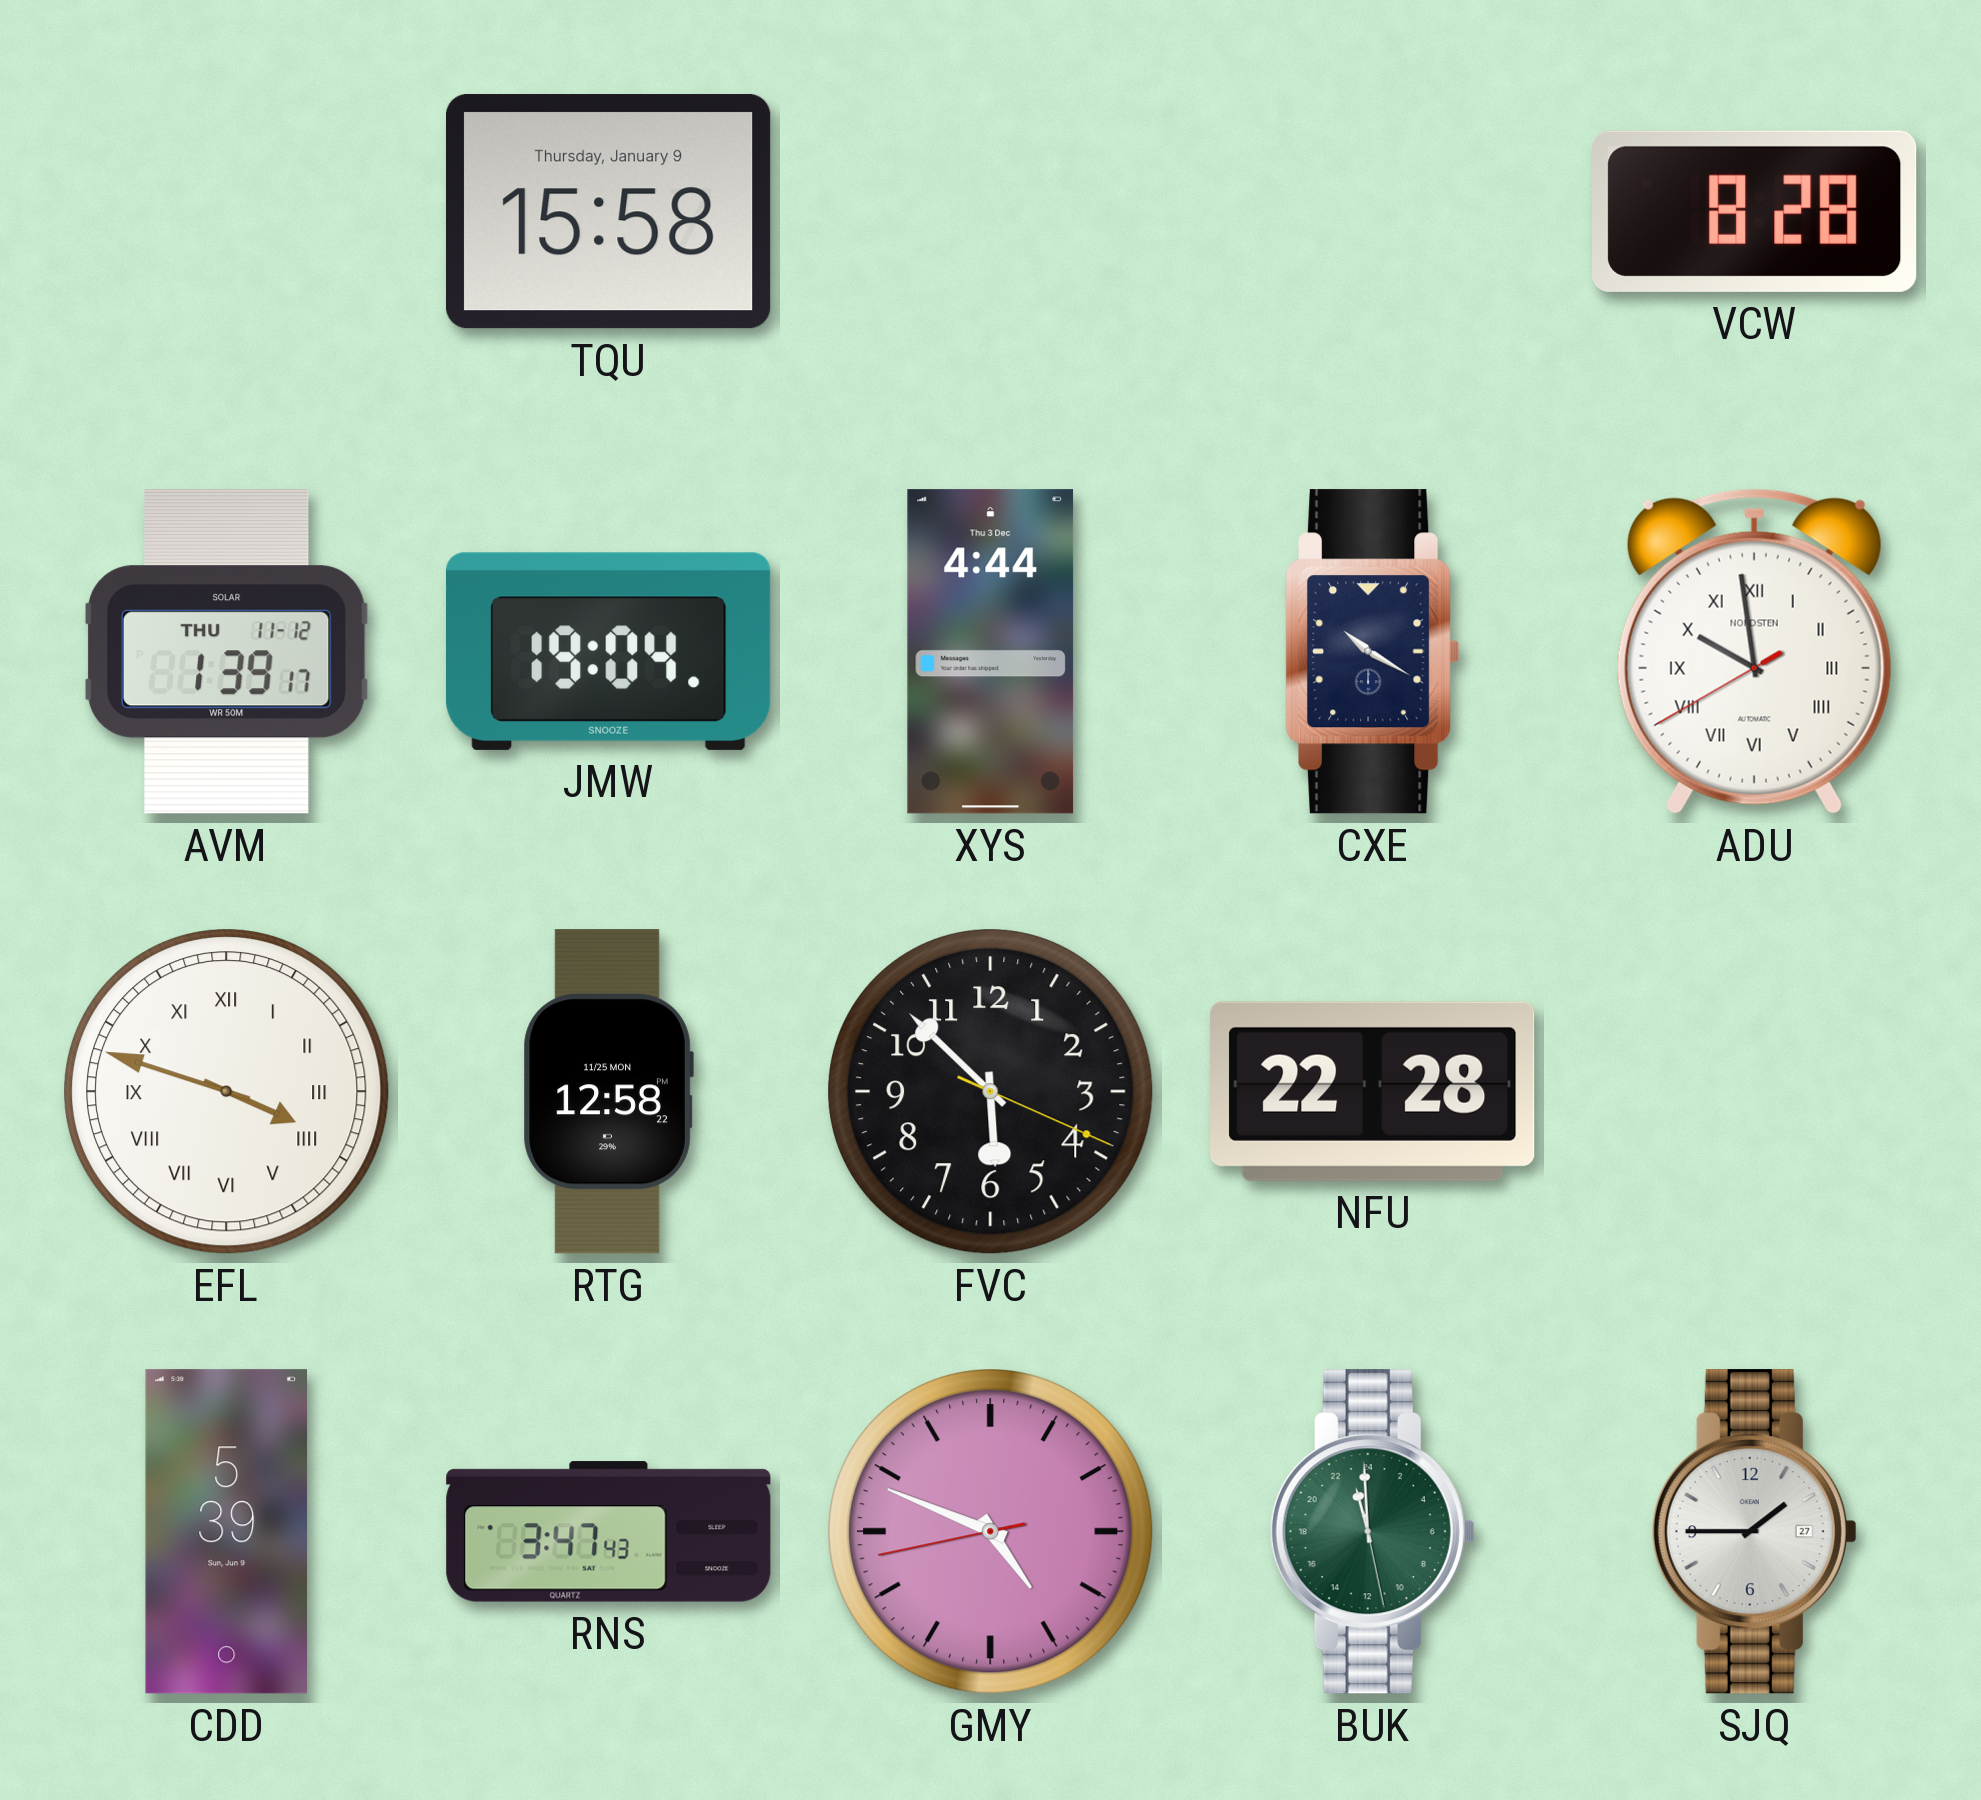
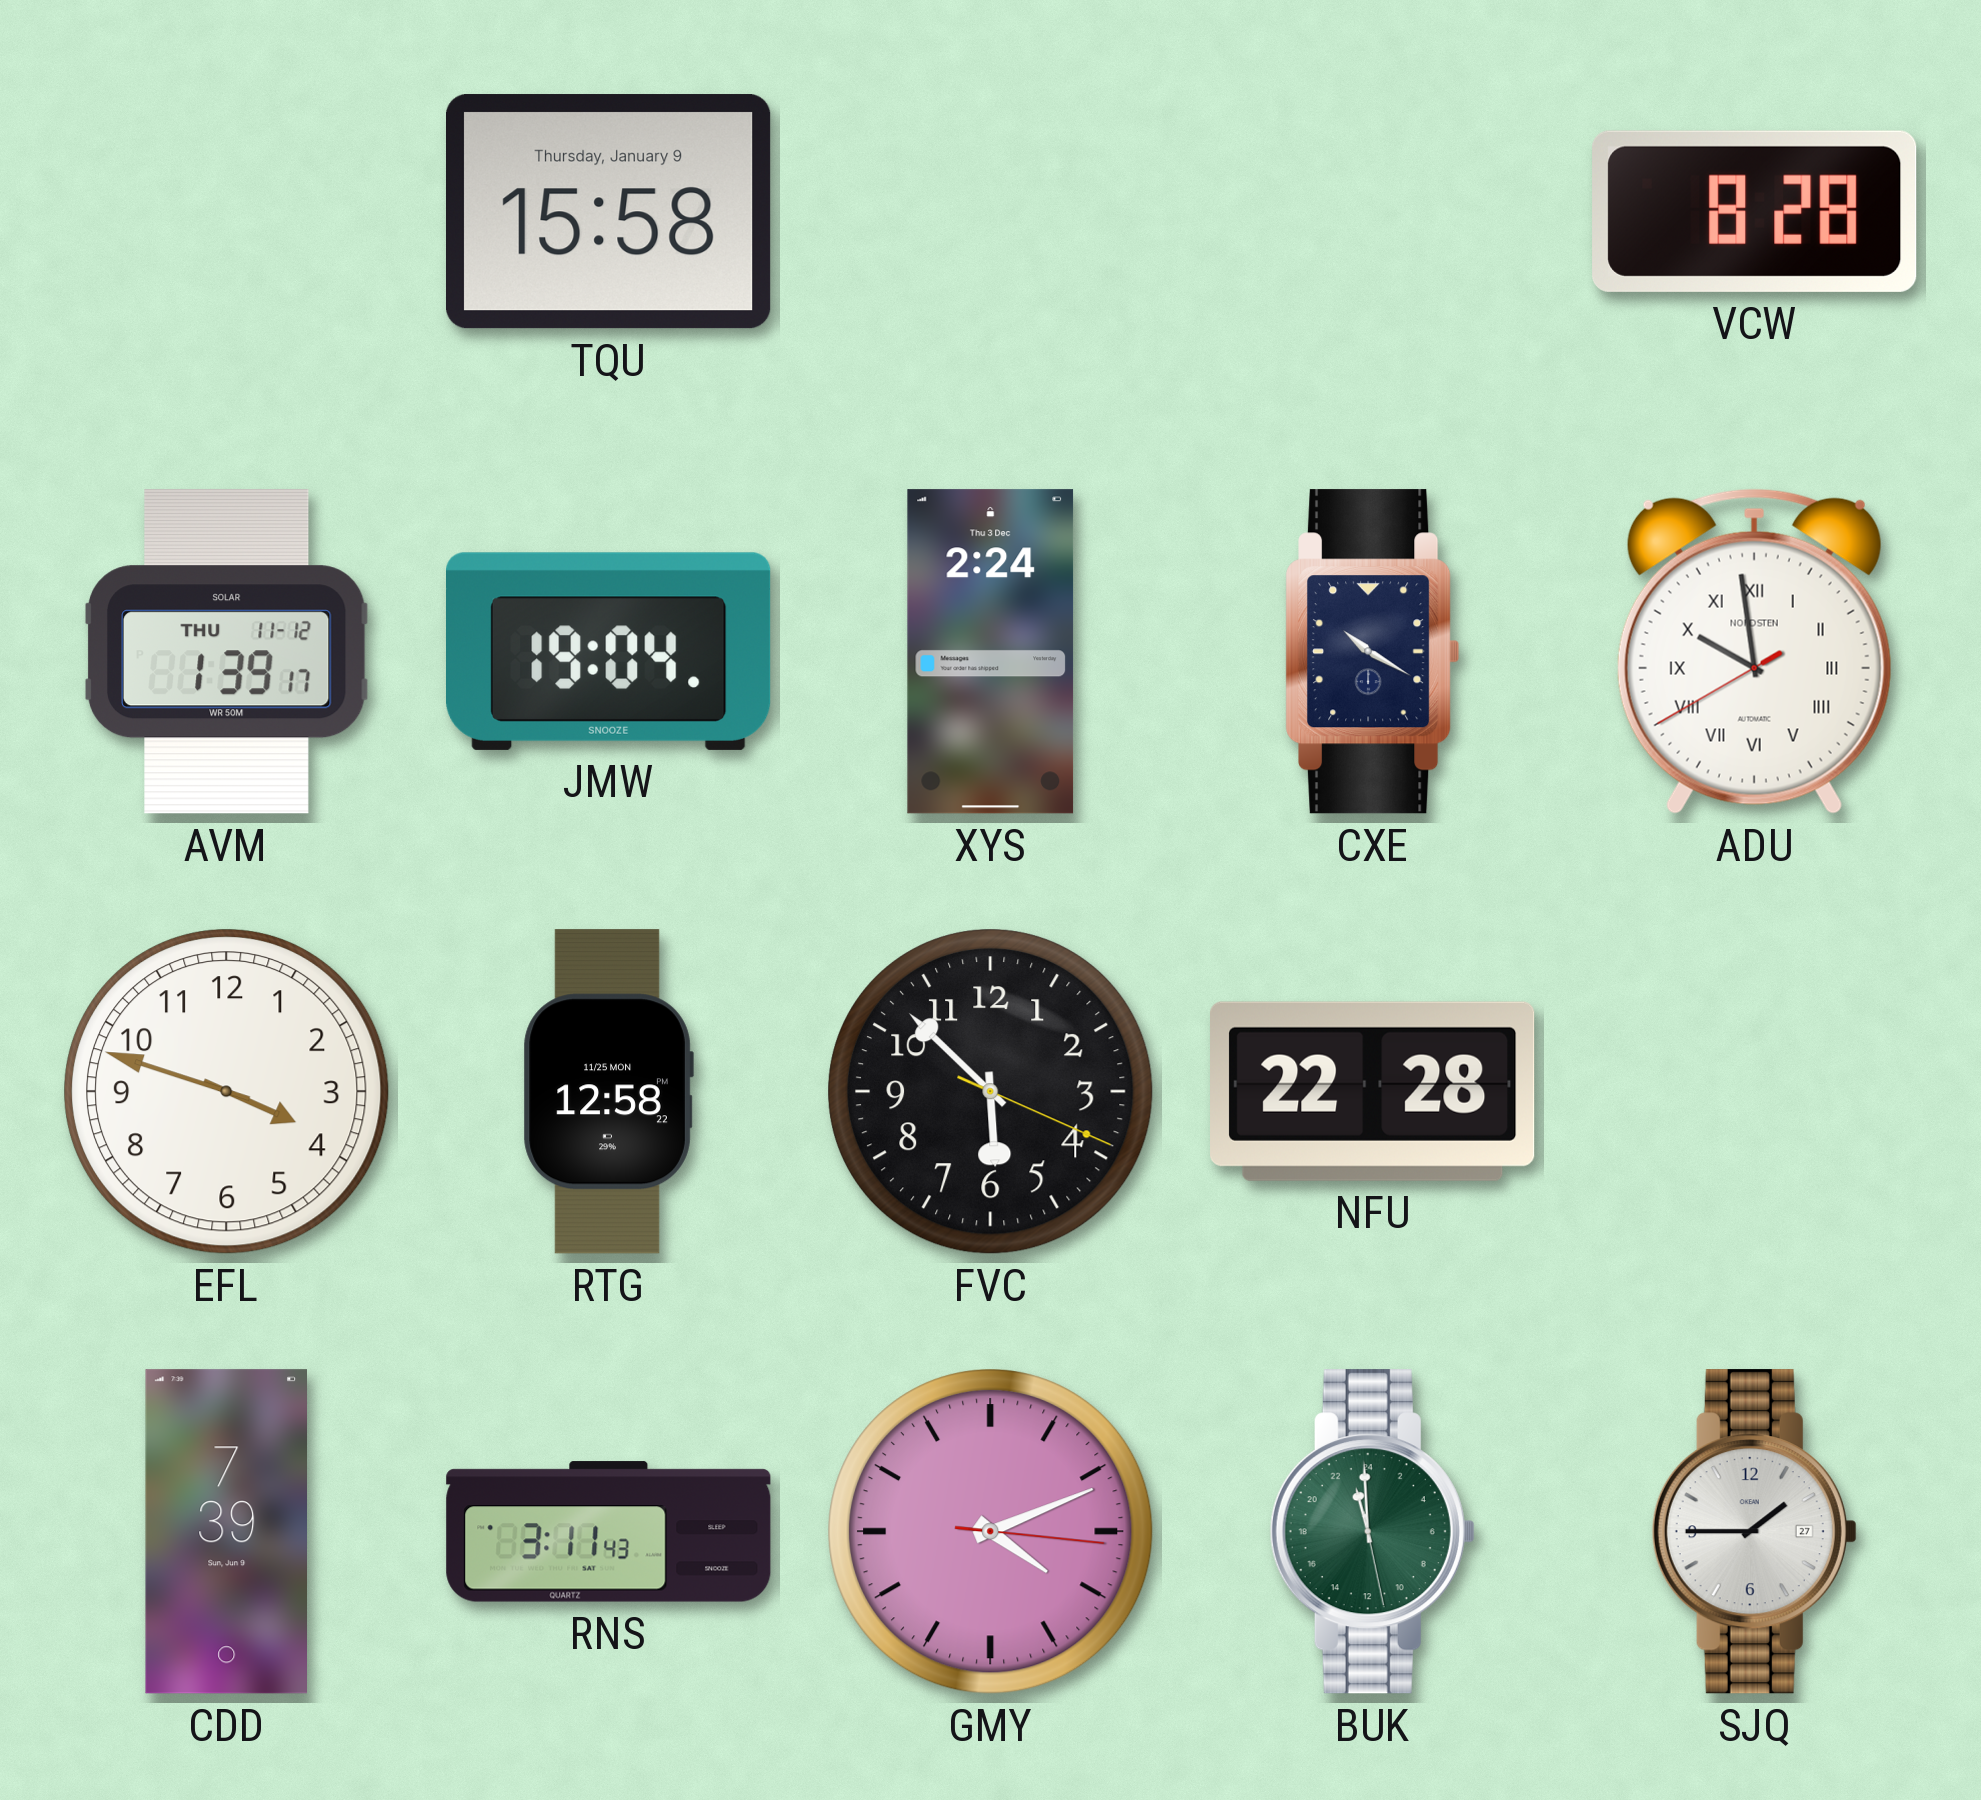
XYS: 4:44 -> 2:24
EFL numerals: Roman -> Arabic
CDD: 5:39 -> 7:39
RNS: 3:47 -> 3:11
GMY: 4:48 -> 4:11
